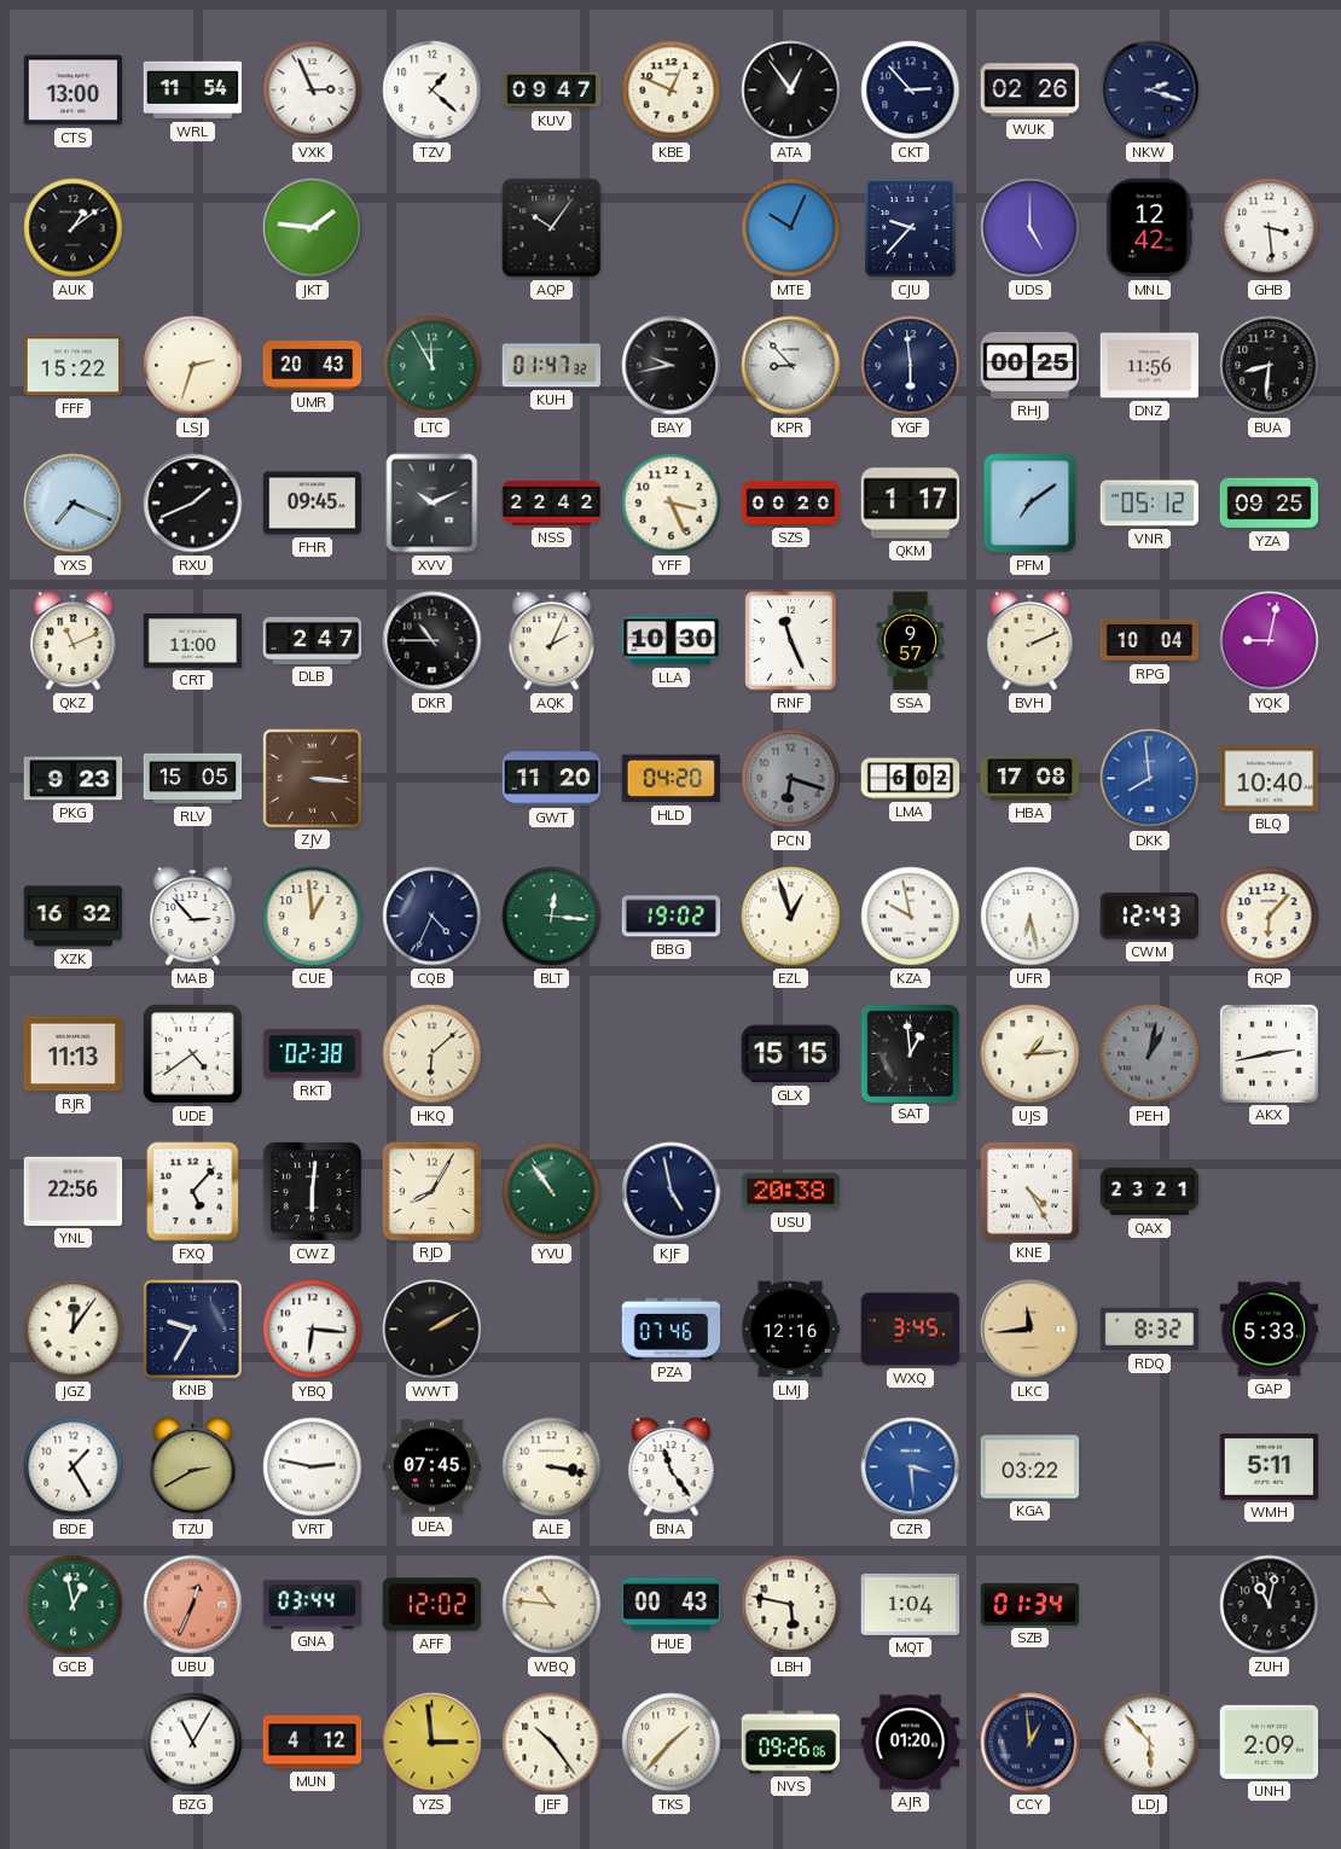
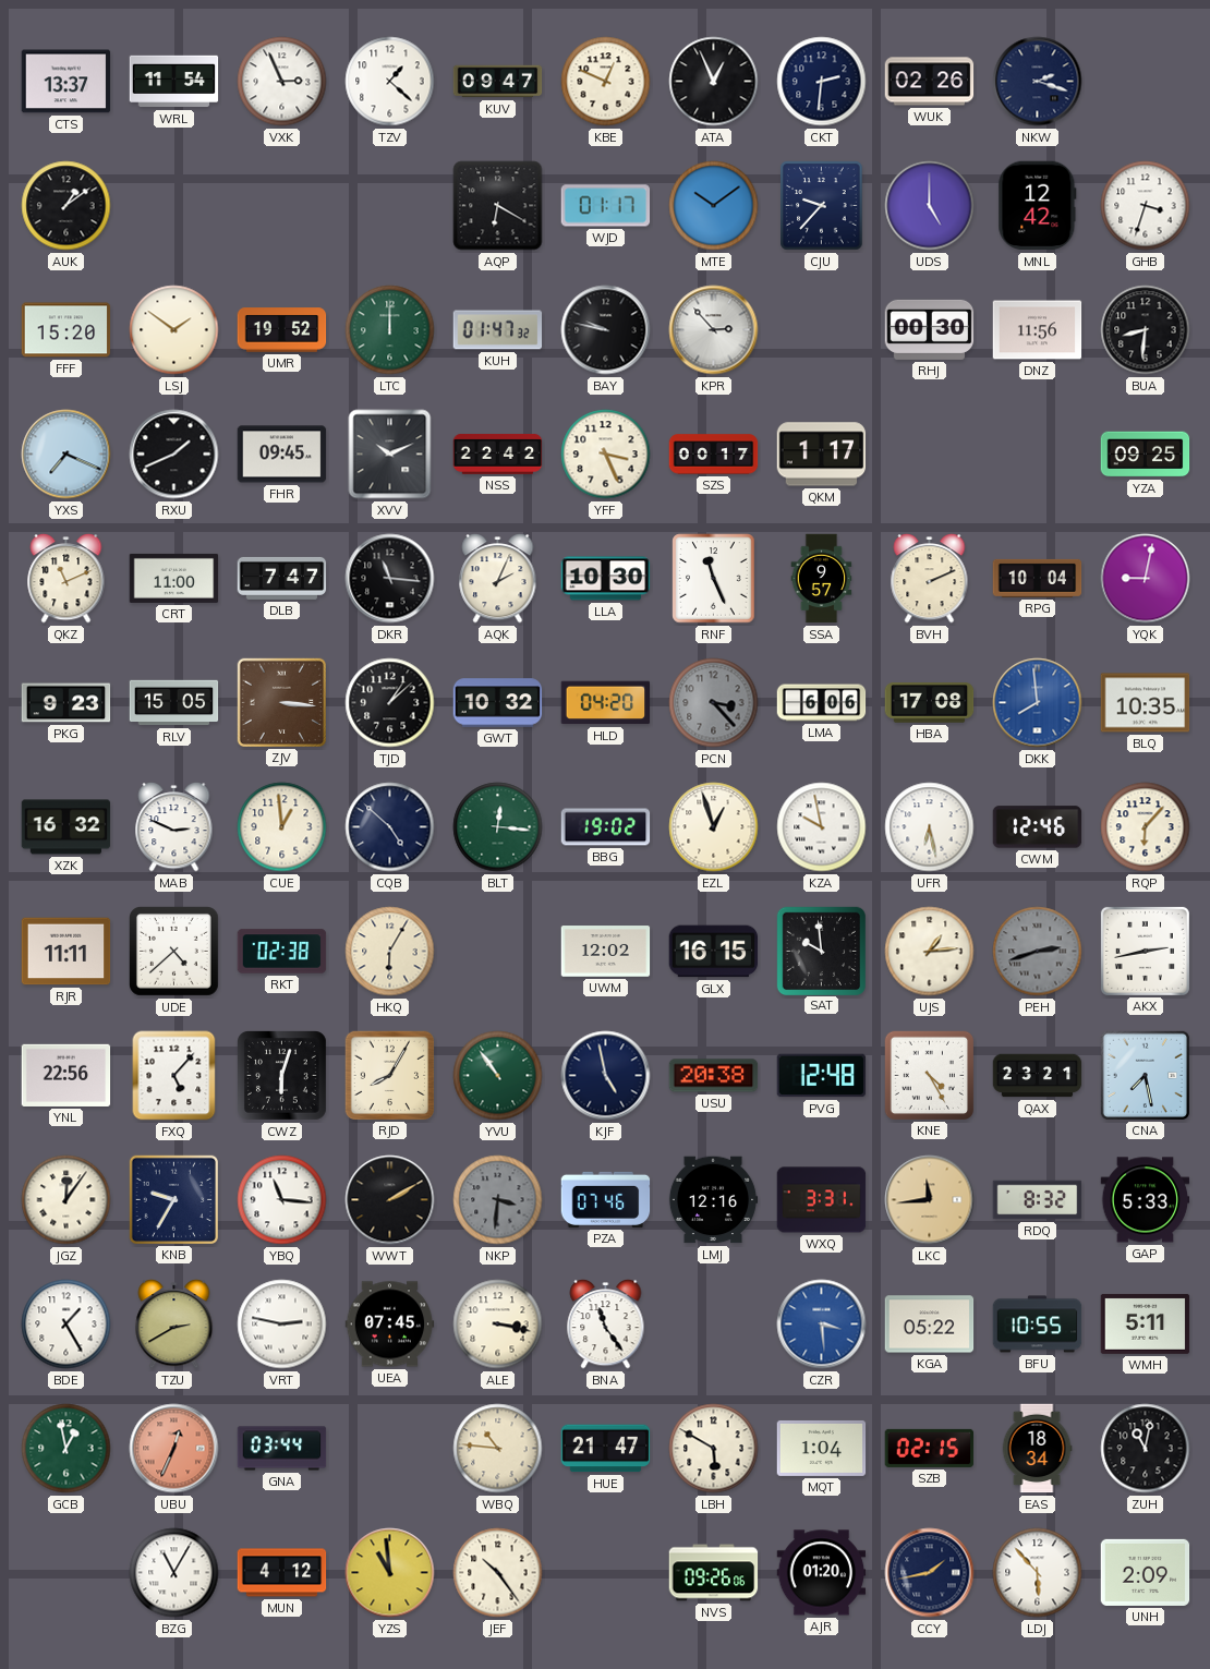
CTS: 13:00 -> 13:37
ATA: 12:54 -> 12:56
CKT: 2:53 -> 2:31
JKT: 1:46 -> none
AQP: 10:06 -> 6:20
WJD: none -> 01:17
MTE: 10:04 -> 10:09
GHB: 3:29 -> 3:33
FFF: 15:22 -> 15:20
LSJ: 2:33 -> 1:51
UMR: 20:43 -> 19:52
LTC: 11:55 -> 12:00
BAY: 9:43 -> 9:47
KPR: 8:53 -> 2:53
YGF: 5:59 -> none
RHJ: 00:25 -> 00:30
SZS: 00:20 -> 00:17
PFM: 7:09 -> none
VNR: 05:12 -> none
DLB: 2:47 -> 7:47
DKR: 10:45 -> 11:16
TJD: none -> 1:08
GWT: 11:20 -> 10:32
PCN: 6:18 -> 3:23
LMA: 6:02 -> 6:06
BLQ: 10:40 -> 10:35
MAB: 2:53 -> 2:49
CQB: 4:34 -> 4:52
CWM: 12:43 -> 12:46
RJR: 11:13 -> 11:11
UDE: 4:39 -> 4:38
HKQ: 6:08 -> 6:05
UWM: none -> 12:02
GLX: 15:15 -> 16:15
SAT: 12:59 -> 9:59
PEH: 1:02 -> 2:42
CWZ: 6:01 -> 6:03
PVG: none -> 12:48
CNA: none -> 7:28
YBQ: 6:16 -> 11:16
NKP: none -> 3:31
WXQ: 3:45 -> 3:31
KGA: 03:22 -> 05:22
BFU: none -> 10:55
AFF: 12:02 -> none
HUE: 00:43 -> 21:47
LBH: 5:47 -> 5:50
SZB: 01:34 -> 02:15
EAS: none -> 18:34
YZS: 2:59 -> 10:59
TKS: 1:37 -> none
CCY: 12:59 -> 1:43
